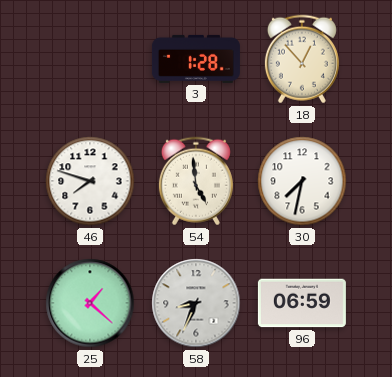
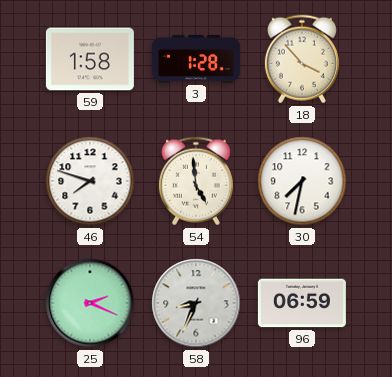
59: none -> 1:58
18: 12:53 -> 3:53
25: 1:22 -> 2:19
